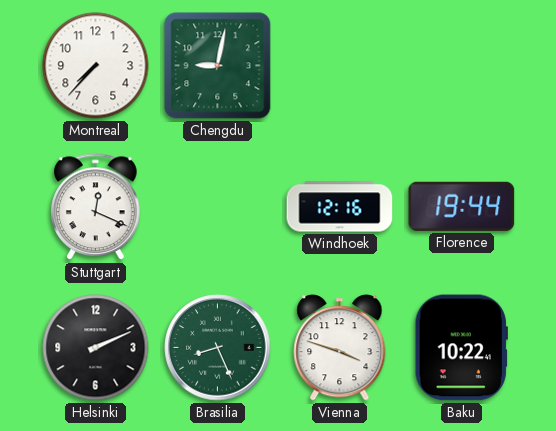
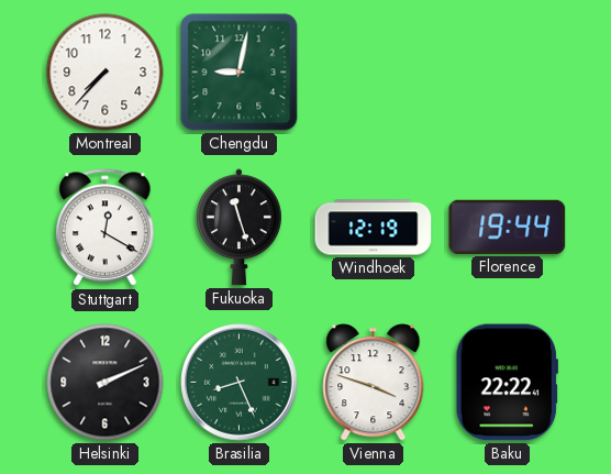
Stuttgart: 12:19 -> 12:20
Fukuoka: none -> 11:27
Windhoek: 12:16 -> 12:19
Baku: 10:22 -> 22:22
